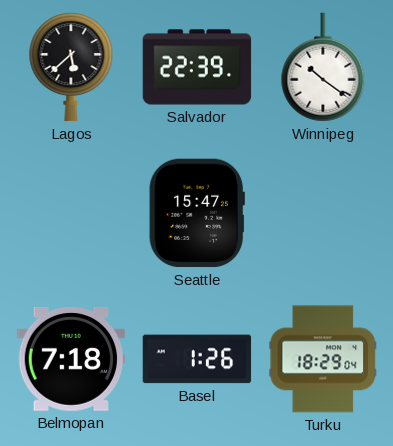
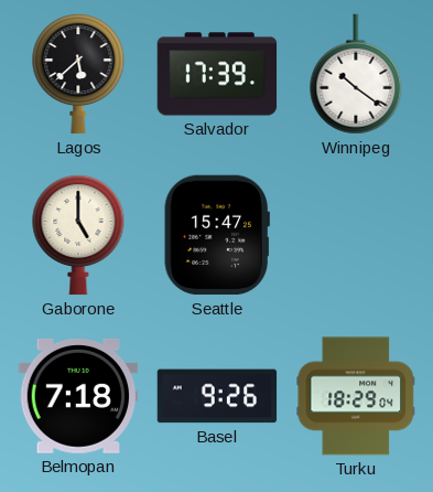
Salvador: 22:39 -> 17:39
Gaborone: none -> 5:00
Basel: 1:26 -> 9:26
